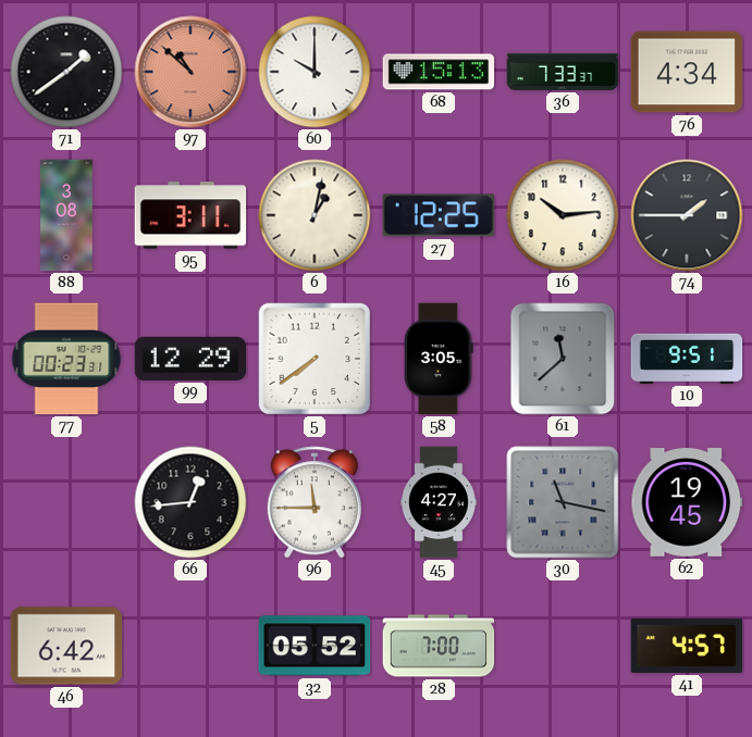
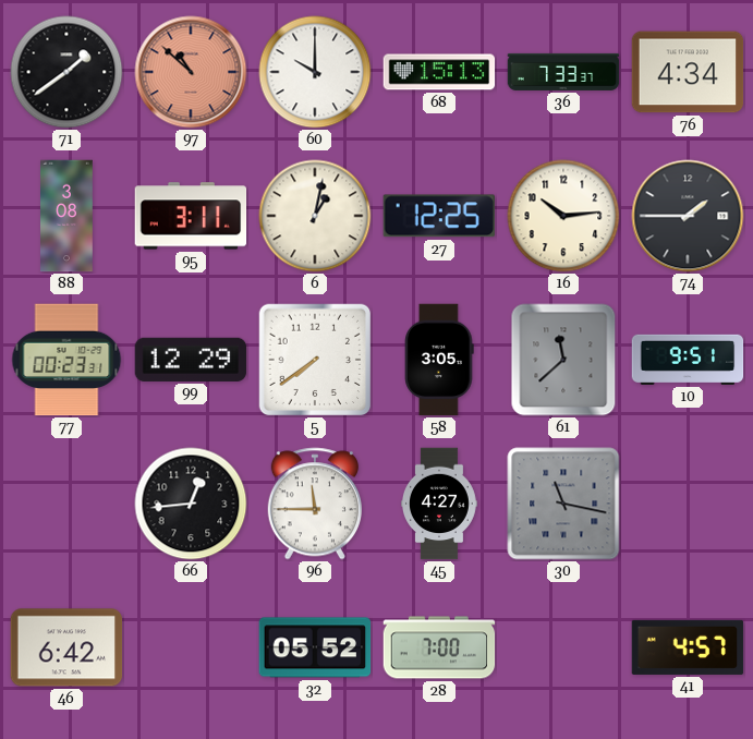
62: 19:45 -> none
